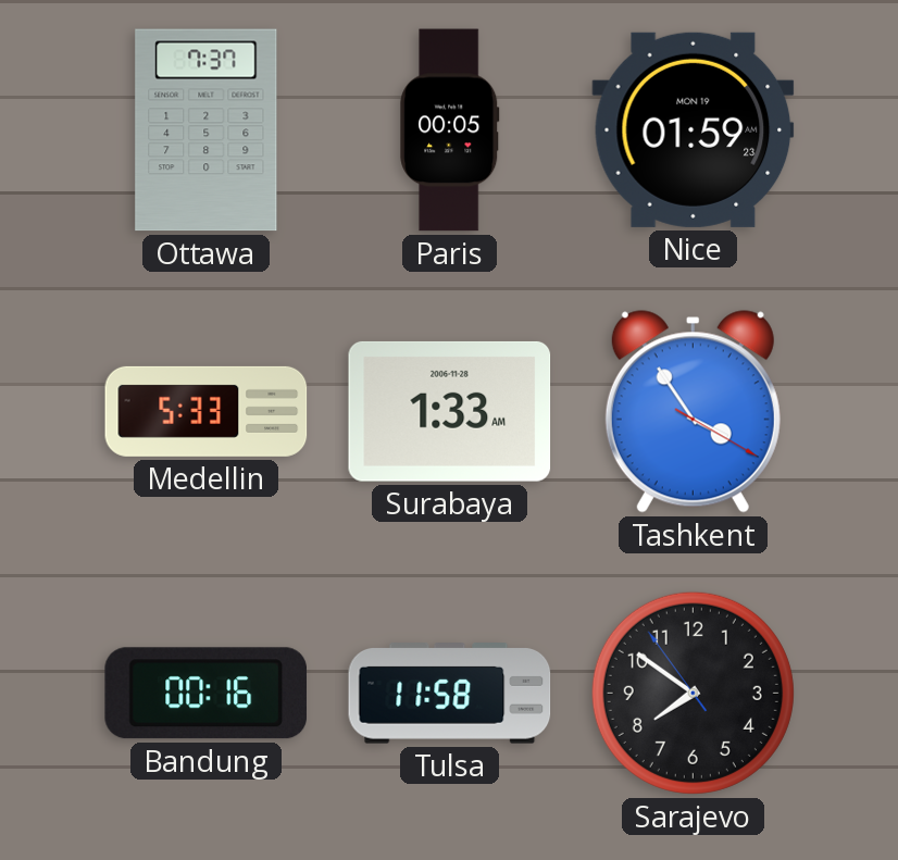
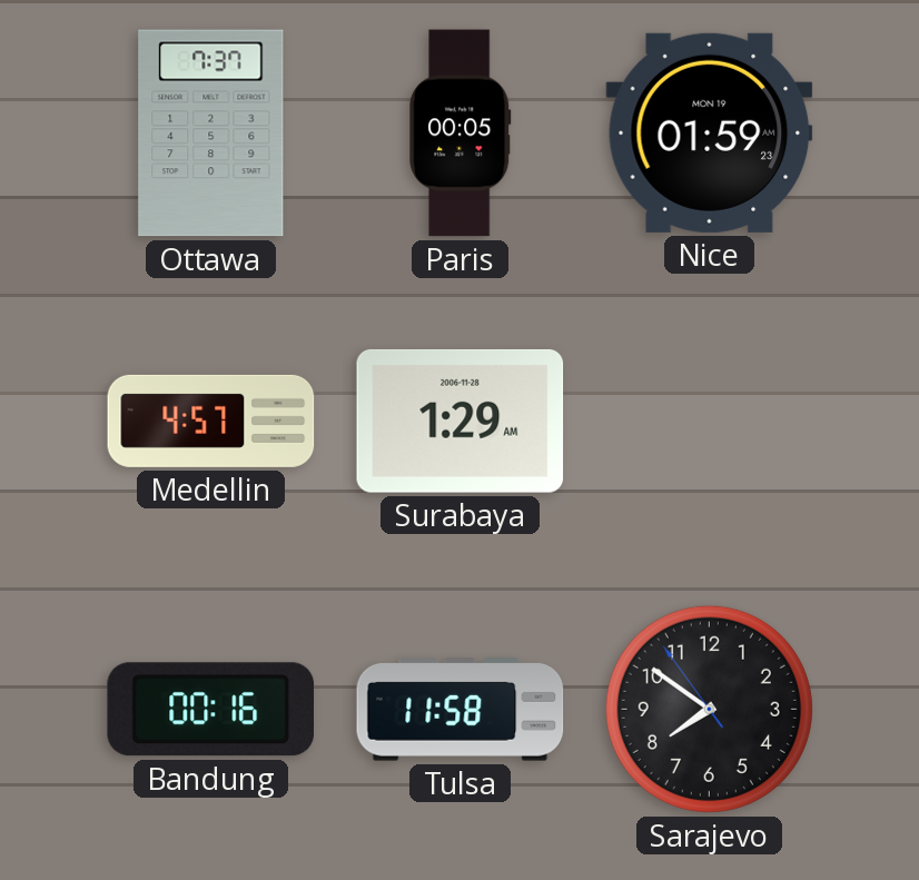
Medellin: 5:33 -> 4:57
Surabaya: 1:33 -> 1:29
Tashkent: 3:54 -> none
